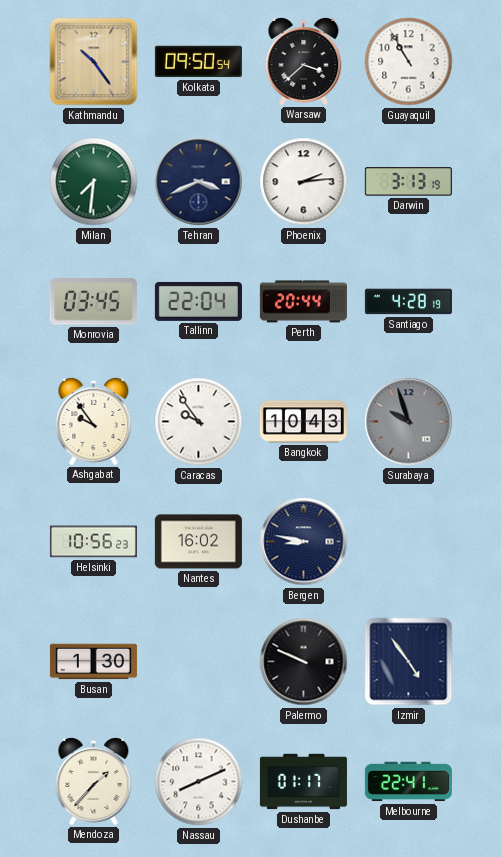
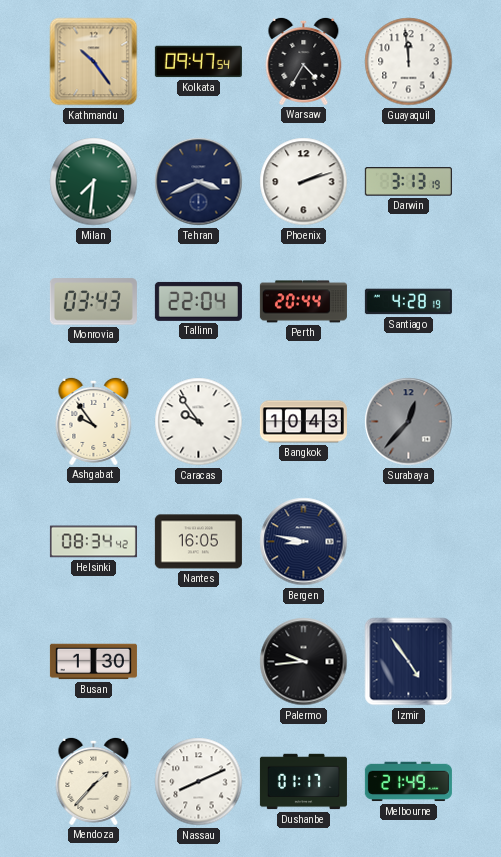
Kolkata: 09:50 -> 09:47
Warsaw: 3:38 -> 4:35
Guayaquil: 10:55 -> 11:59
Phoenix: 2:14 -> 2:12
Monrovia: 03:45 -> 03:43
Surabaya: 9:57 -> 12:37
Helsinki: 10:56 -> 08:34
Nantes: 16:02 -> 16:05
Palermo: 9:49 -> 9:44
Melbourne: 22:41 -> 21:49
